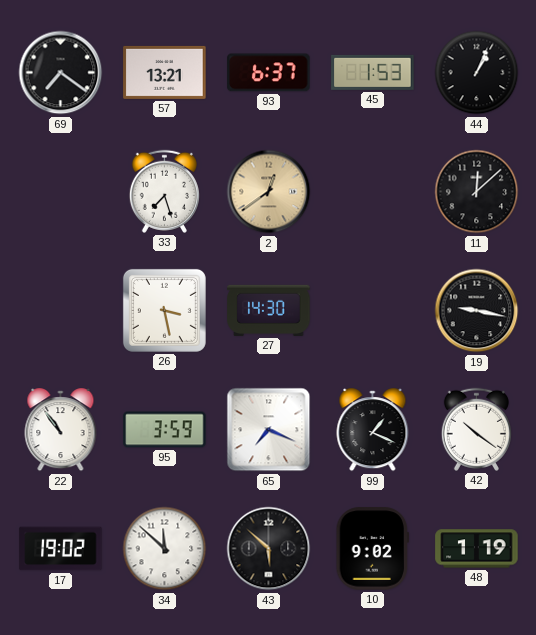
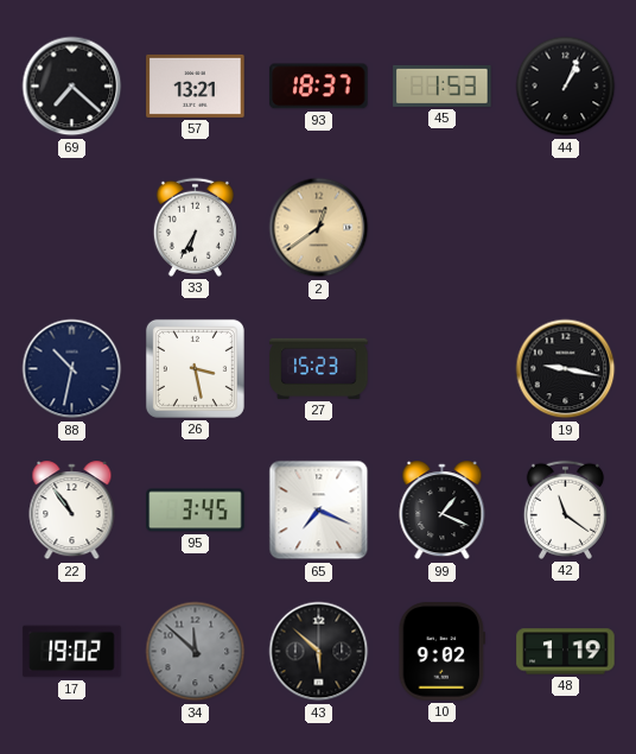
69: 7:21 -> 7:22
93: 6:37 -> 18:37
33: 7:27 -> 6:35
11: 12:08 -> none
88: none -> 10:32
27: 14:30 -> 15:23
95: 3:59 -> 3:45
42: 10:21 -> 11:21
34 dial: white -> grey
